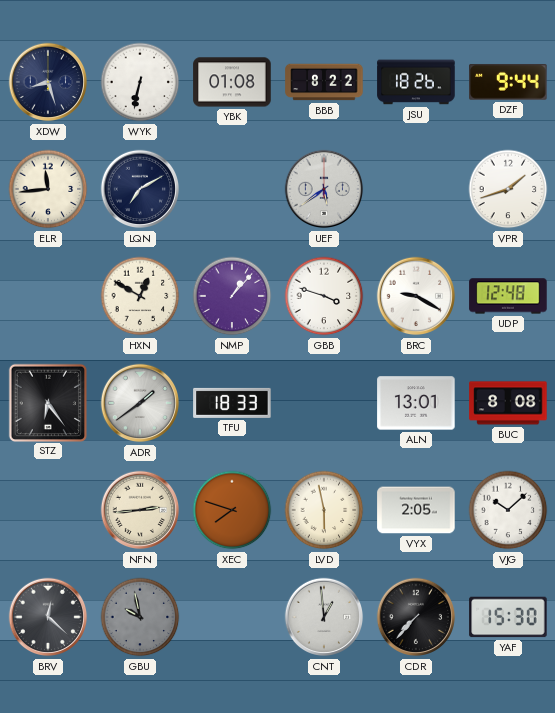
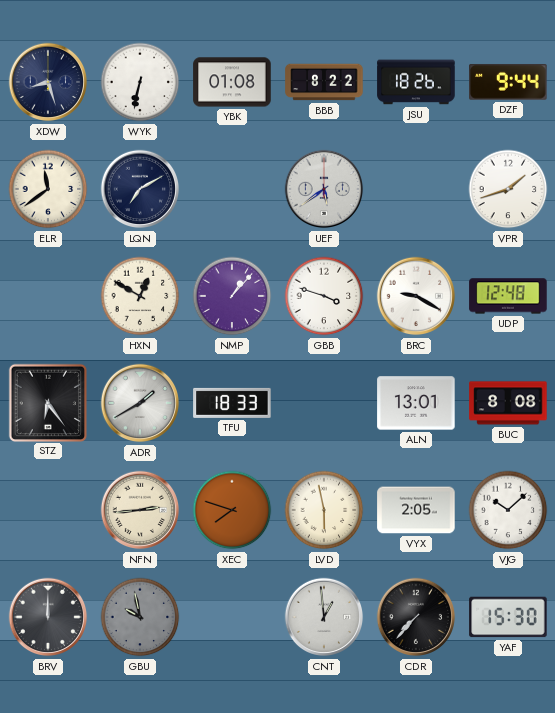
ELR: 11:44 -> 11:39
ADR: 1:39 -> 1:40
BRV: 12:22 -> 12:00
